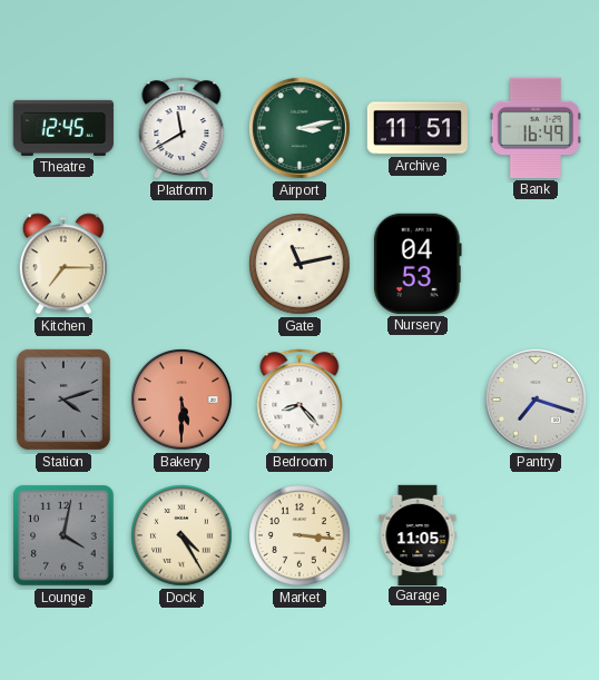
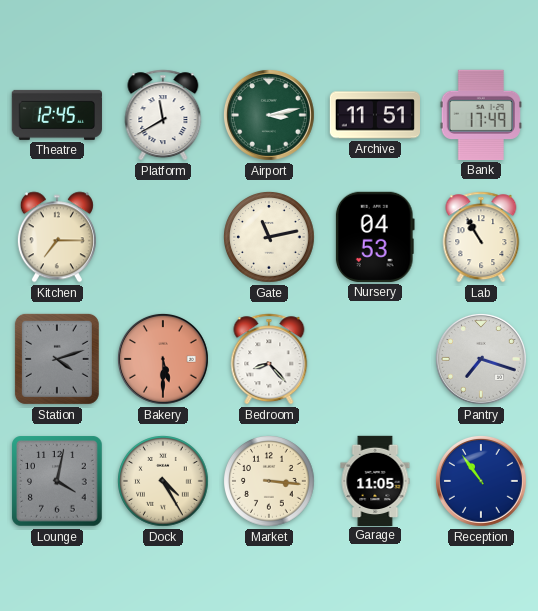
Bank: 16:49 -> 17:49
Lab: none -> 10:55
Reception: none -> 10:54
